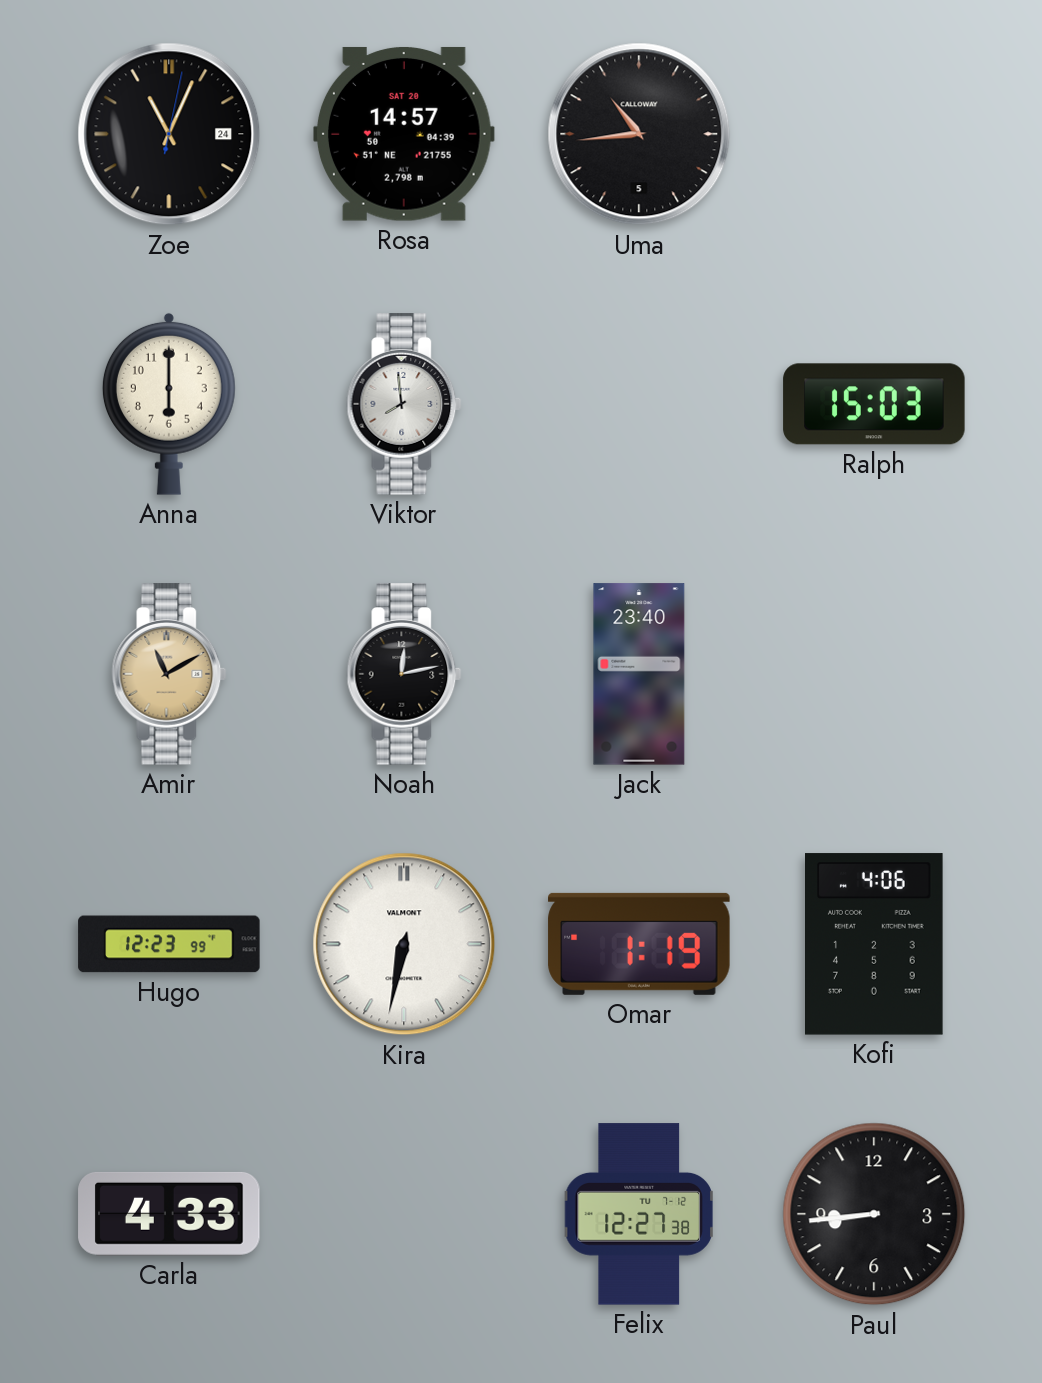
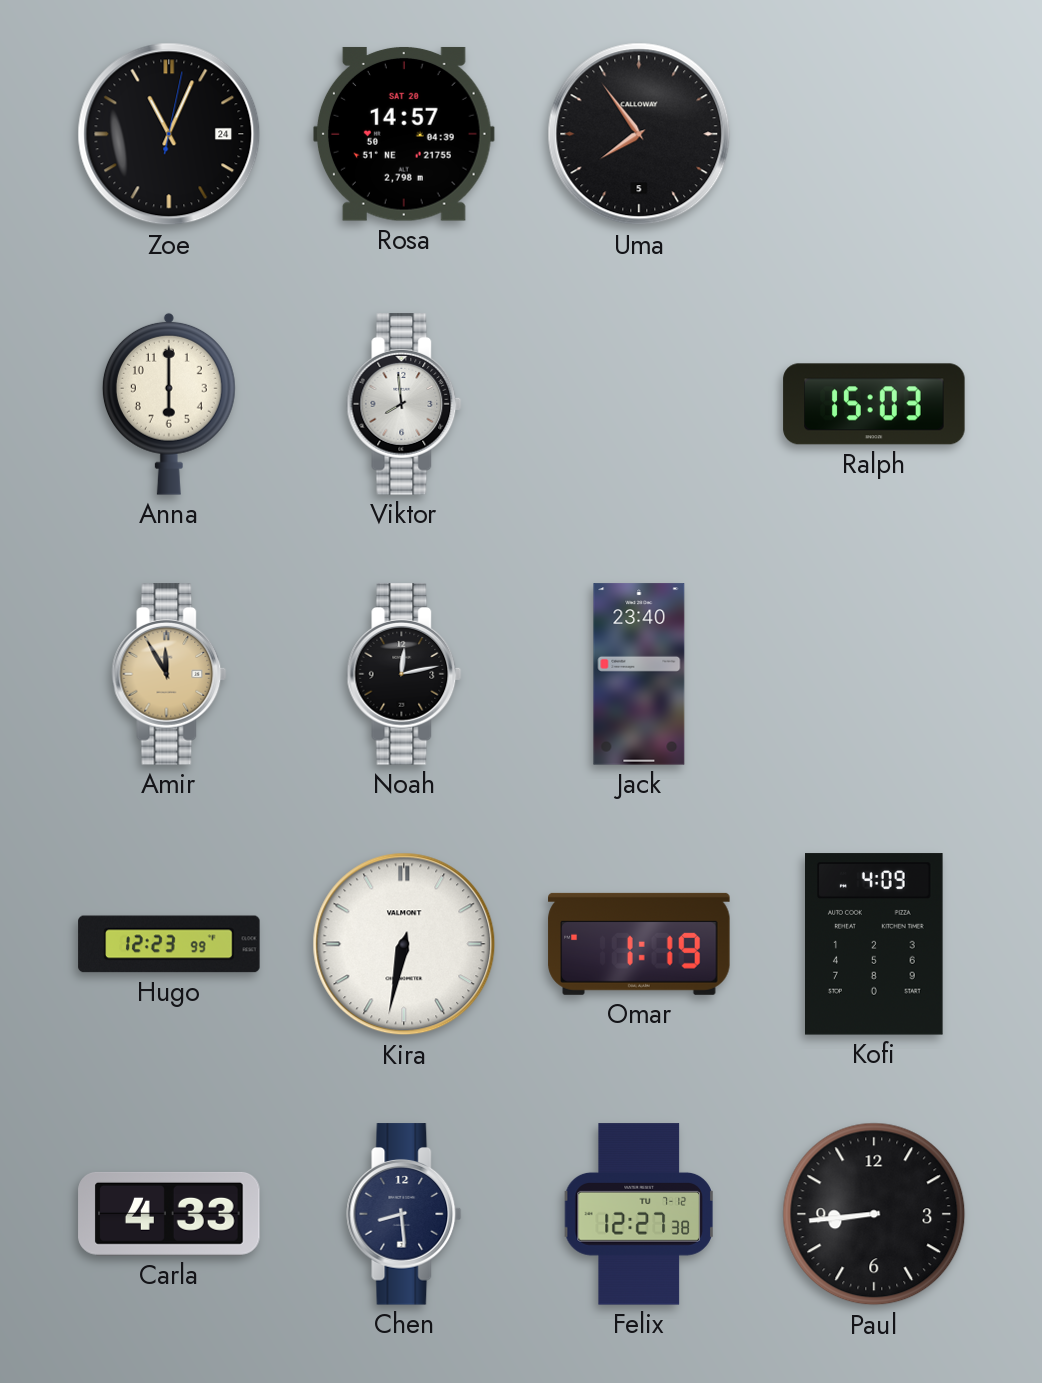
Uma: 10:44 -> 7:54
Amir: 11:10 -> 11:55
Kofi: 4:06 -> 4:09
Chen: none -> 8:29
